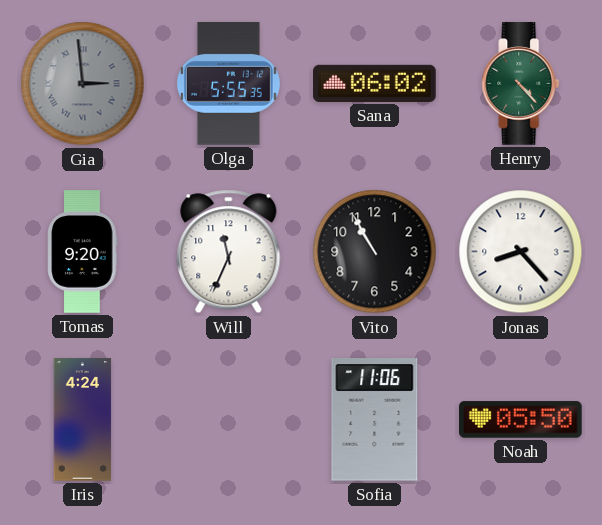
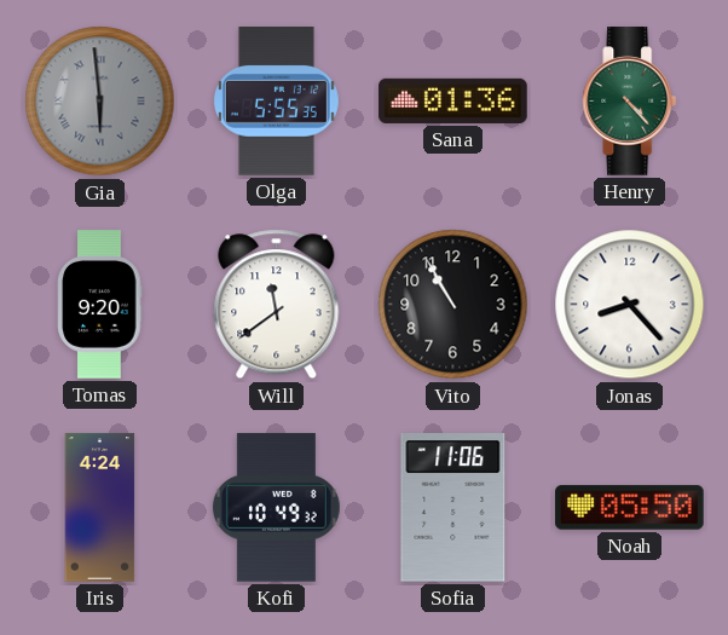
Gia: 2:59 -> 5:59
Sana: 06:02 -> 01:36
Will: 11:34 -> 11:39
Kofi: none -> 10:49
